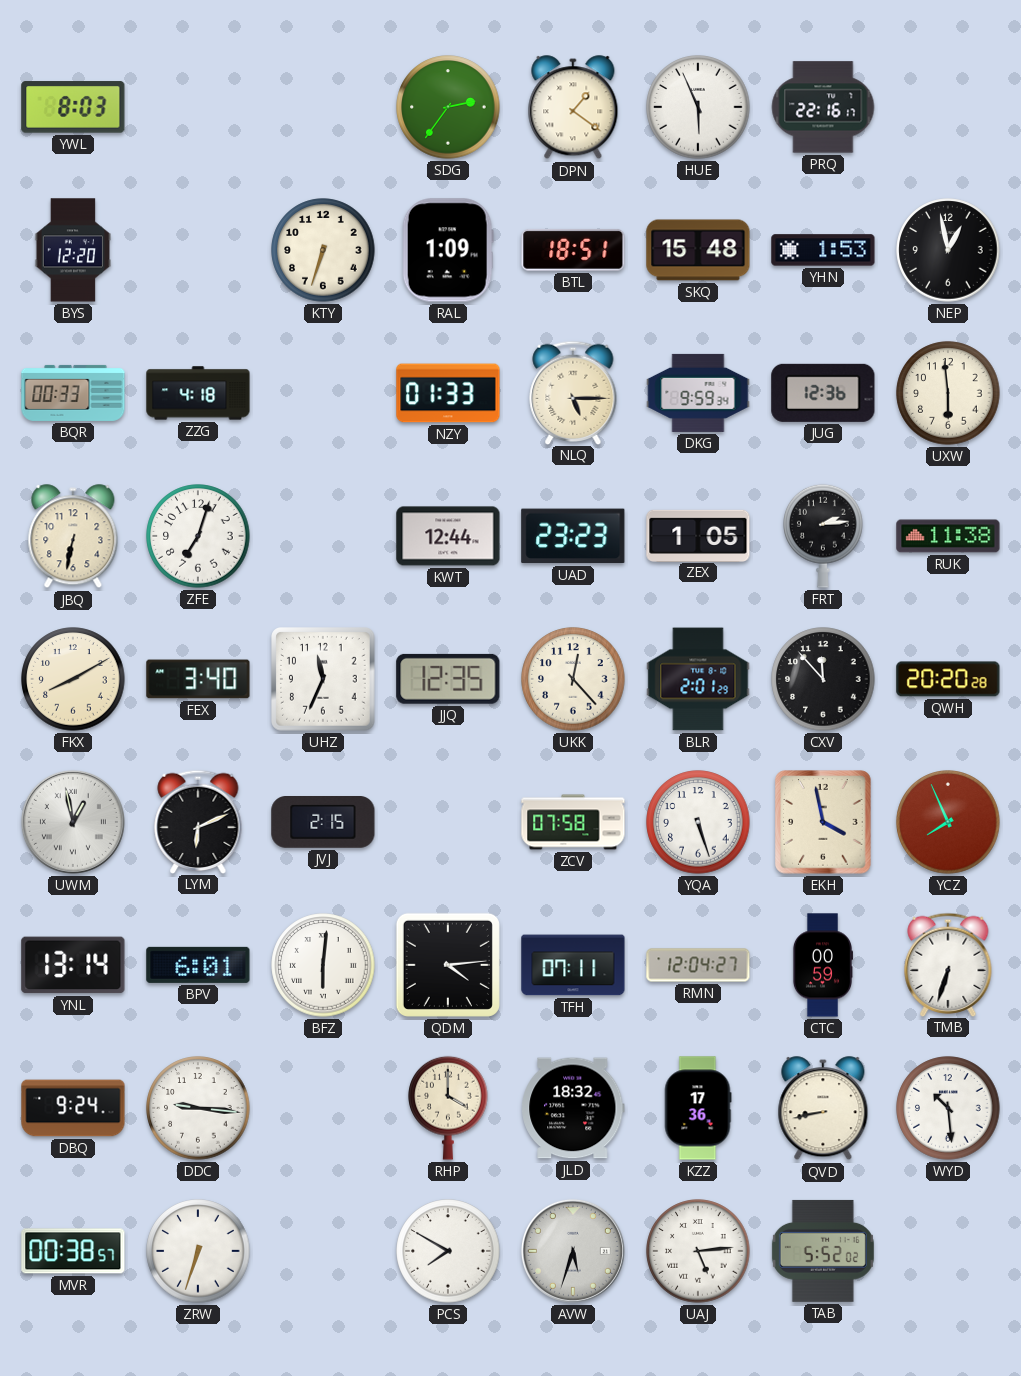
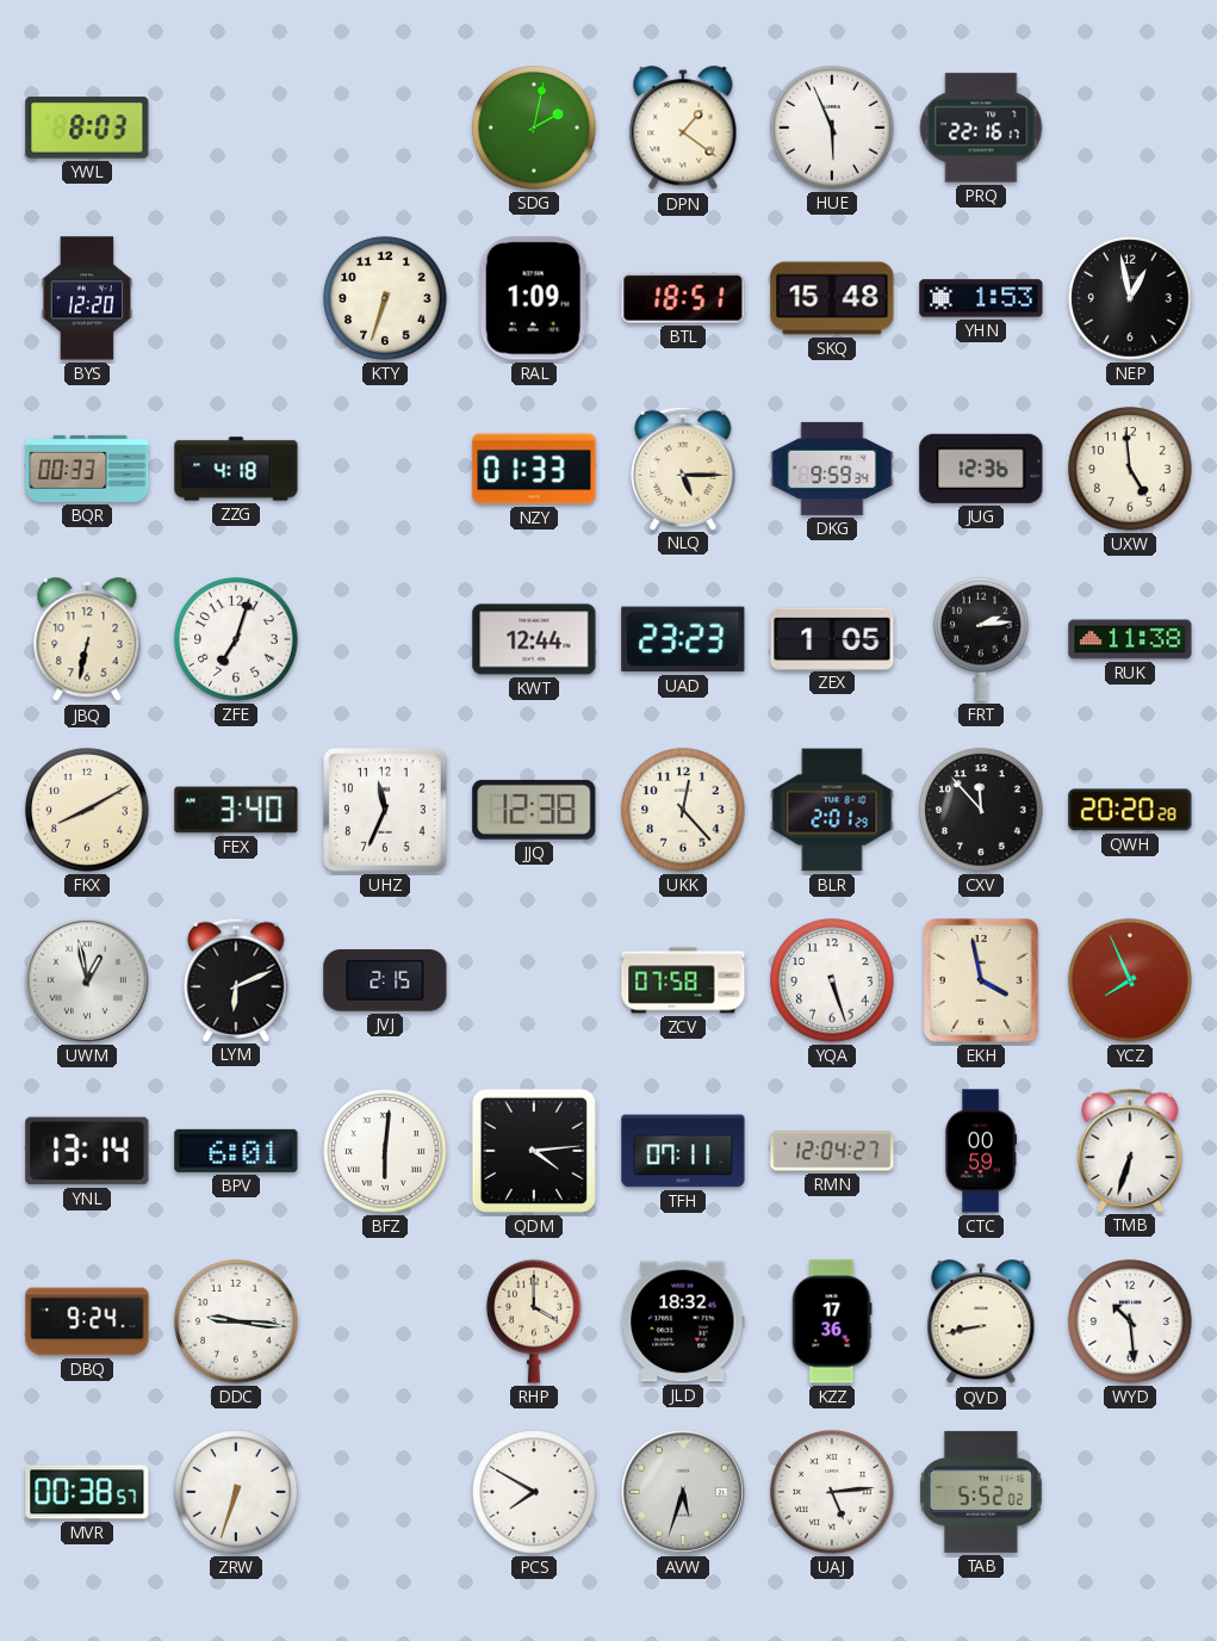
SDG: 2:36 -> 2:02
UXW: 5:59 -> 4:59
JJQ: 12:35 -> 12:38
